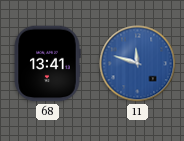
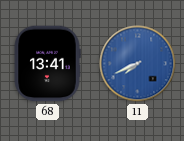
11: 11:48 -> 7:41
